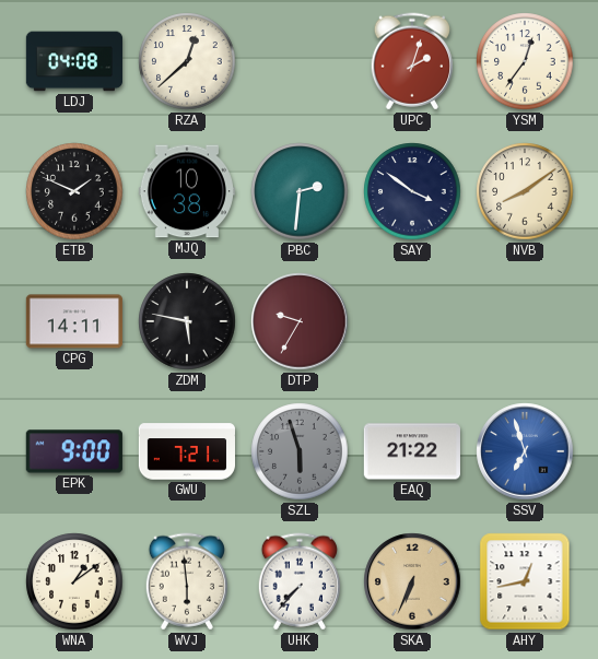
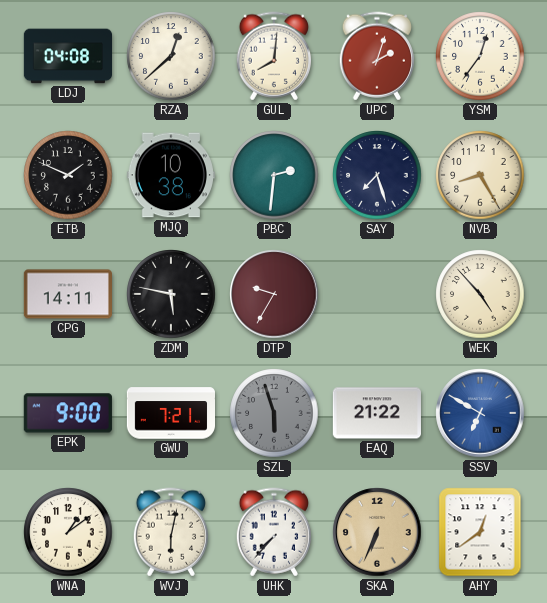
GUL: none -> 8:01
SAY: 3:51 -> 7:27
NVB: 8:09 -> 8:25
WEK: none -> 4:53
SSV: 6:57 -> 6:50
WVJ: 5:59 -> 6:02
AHY: 12:43 -> 12:39
